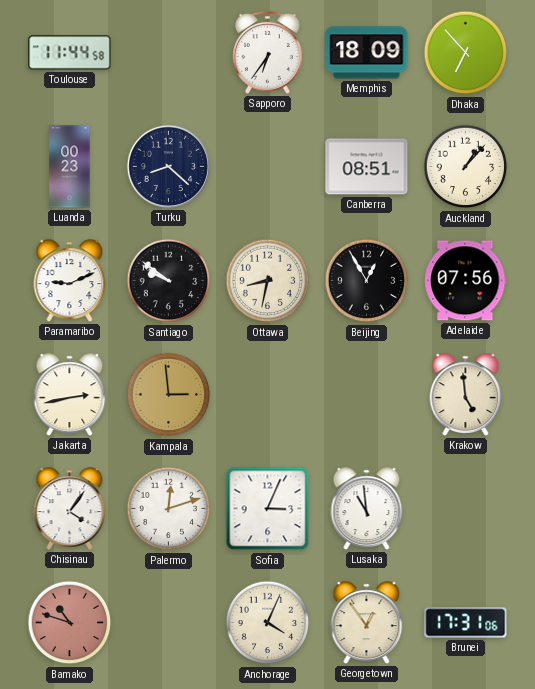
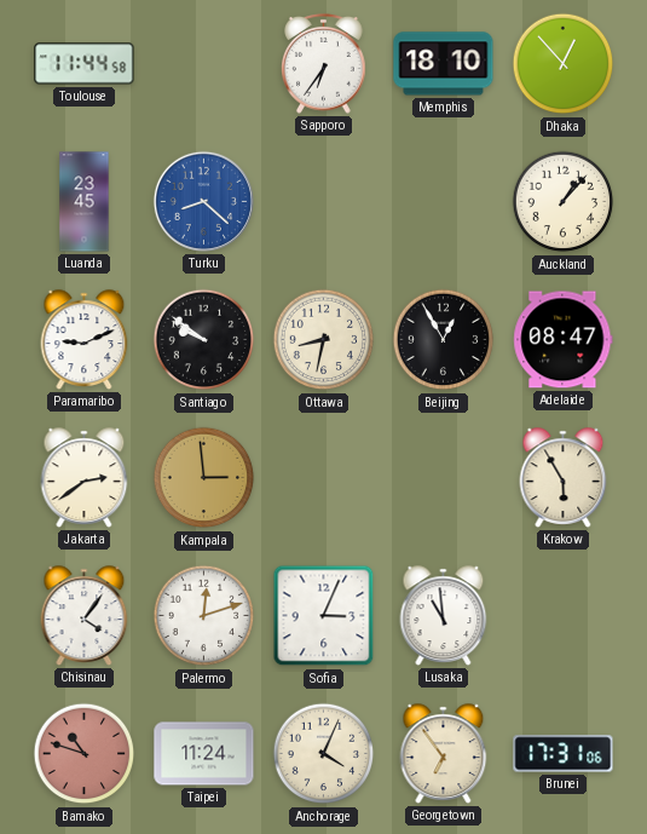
Memphis: 18:09 -> 18:10
Dhaka: 6:53 -> 12:53
Luanda: 00:23 -> 23:45
Turku dial: navy -> blue
Canberra: 08:51 -> none
Adelaide: 07:56 -> 08:47
Jakarta: 2:43 -> 2:39
Krakow: 4:59 -> 5:55
Taipei: none -> 11:24
Georgetown: 12:54 -> 6:54
